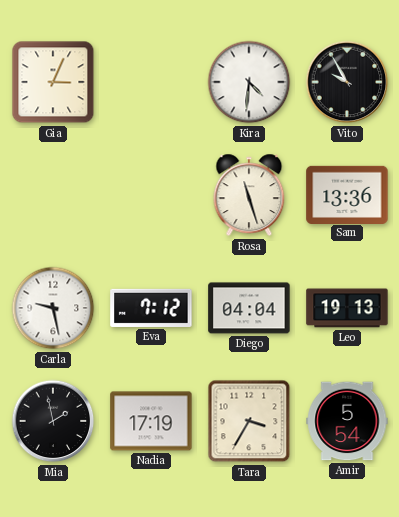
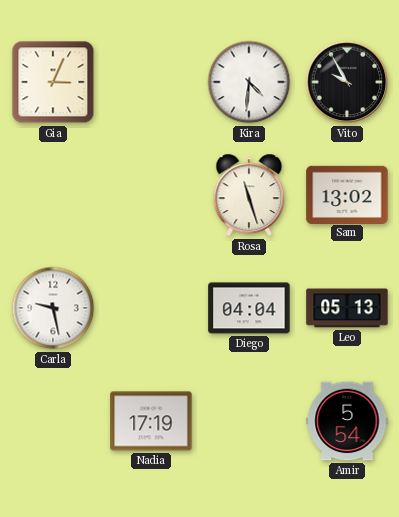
Sam: 13:36 -> 13:02
Eva: 7:12 -> none
Leo: 19:13 -> 05:13
Mia: 1:58 -> none
Tara: 3:35 -> none
